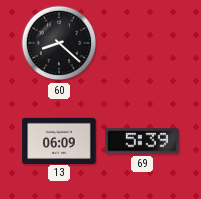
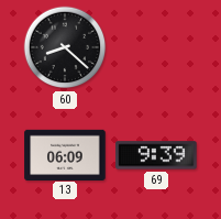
69: 5:39 -> 9:39
